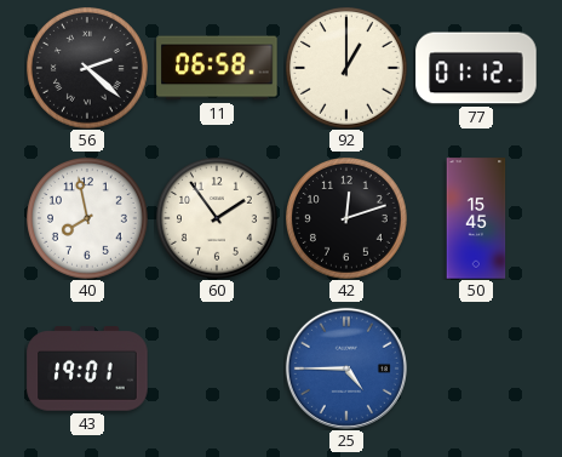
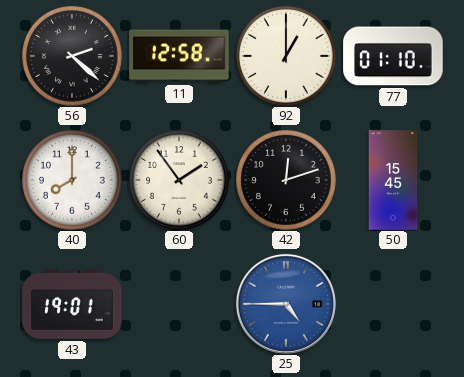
11: 06:58 -> 12:58
77: 01:12 -> 01:10
40: 7:58 -> 8:00
